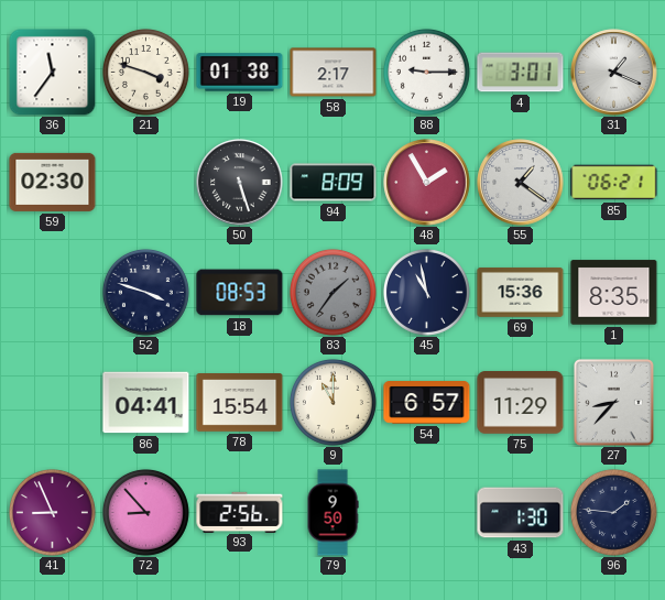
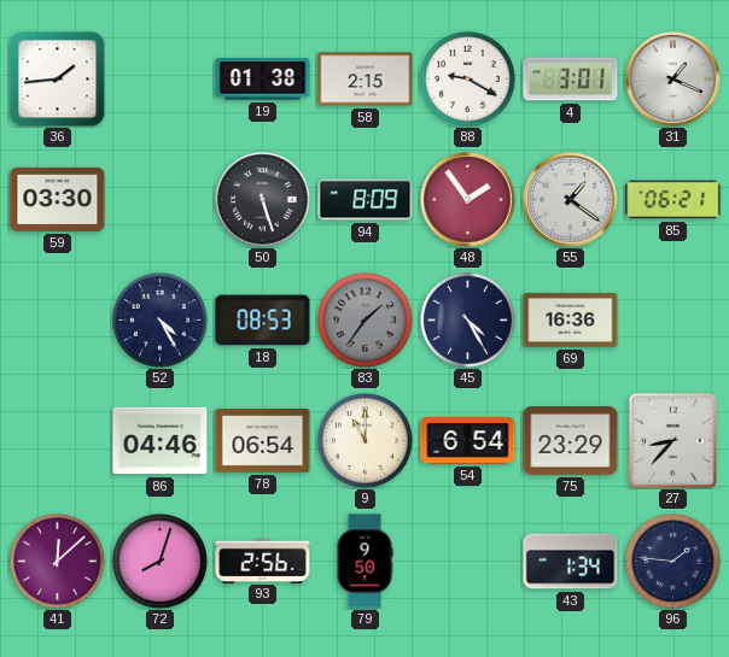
36: 11:36 -> 1:44
21: 3:48 -> none
58: 2:17 -> 2:15
88: 9:15 -> 9:20
59: 02:30 -> 03:30
48: 1:55 -> 1:54
52: 3:48 -> 4:25
45: 10:58 -> 4:25
69: 15:36 -> 16:36
1: 8:35 -> none
86: 04:41 -> 04:46
78: 15:54 -> 06:54
54: 6:57 -> 6:54
75: 11:29 -> 23:29
41: 8:56 -> 12:08
72: 8:53 -> 8:03
43: 1:30 -> 1:34
